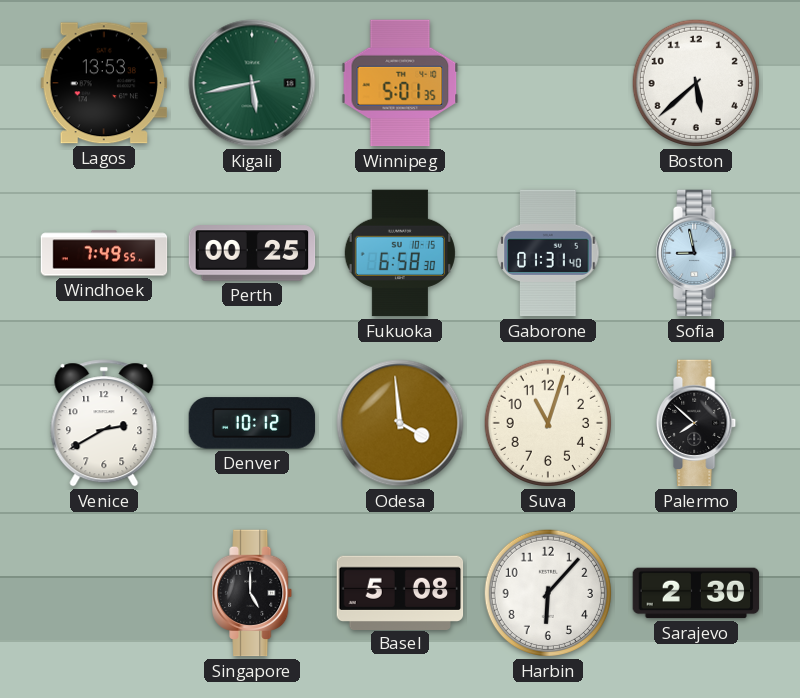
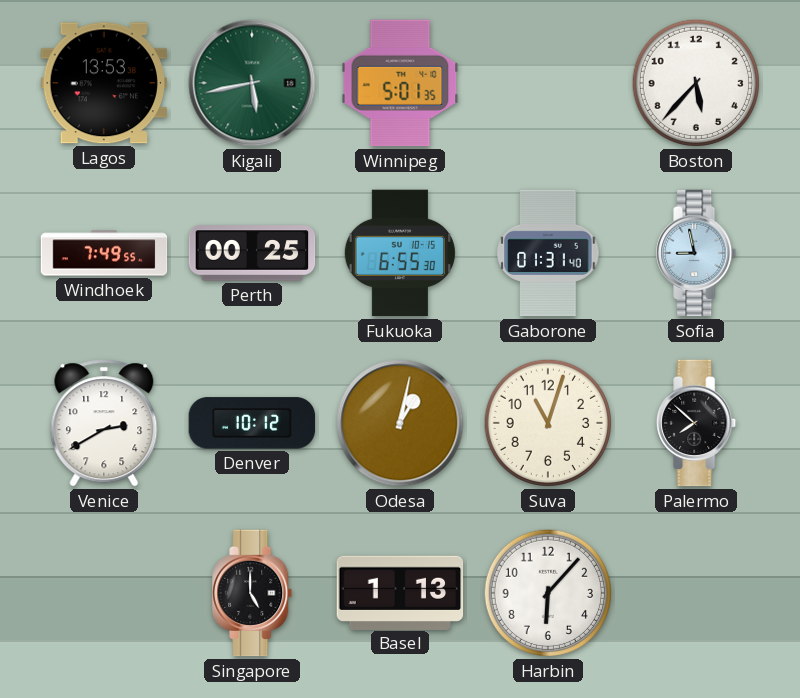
Boston: 5:38 -> 5:37
Fukuoka: 6:58 -> 6:55
Odesa: 3:59 -> 1:02
Basel: 5:08 -> 1:13
Sarajevo: 2:30 -> none
